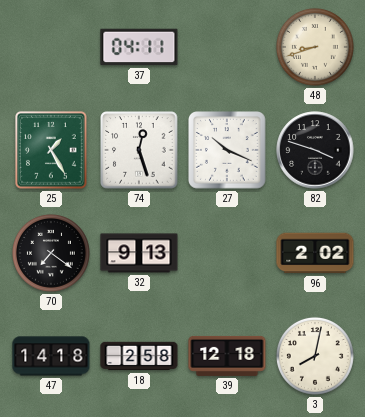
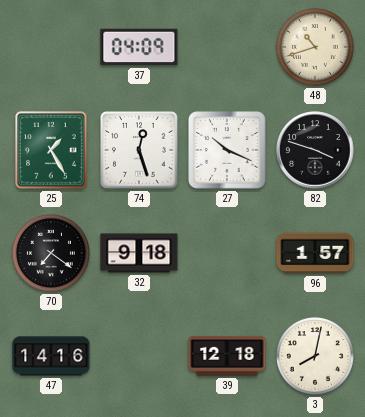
37: 04:11 -> 04:09
48: 8:42 -> 10:42
32: 9:13 -> 9:18
96: 2:02 -> 1:57
47: 14:18 -> 14:16
18: 2:58 -> none
